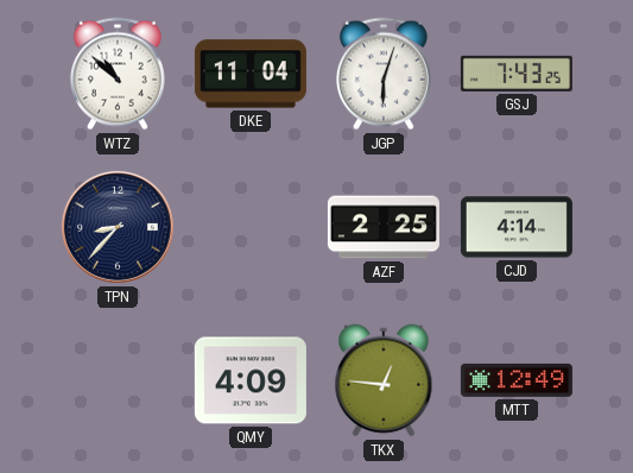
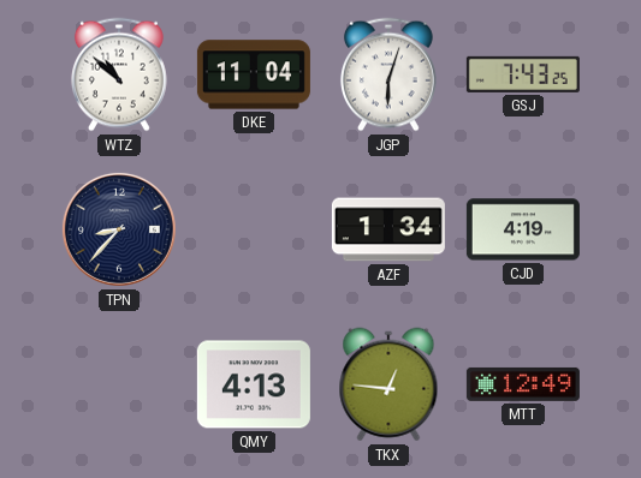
AZF: 2:25 -> 1:34
CJD: 4:14 -> 4:19
QMY: 4:09 -> 4:13
